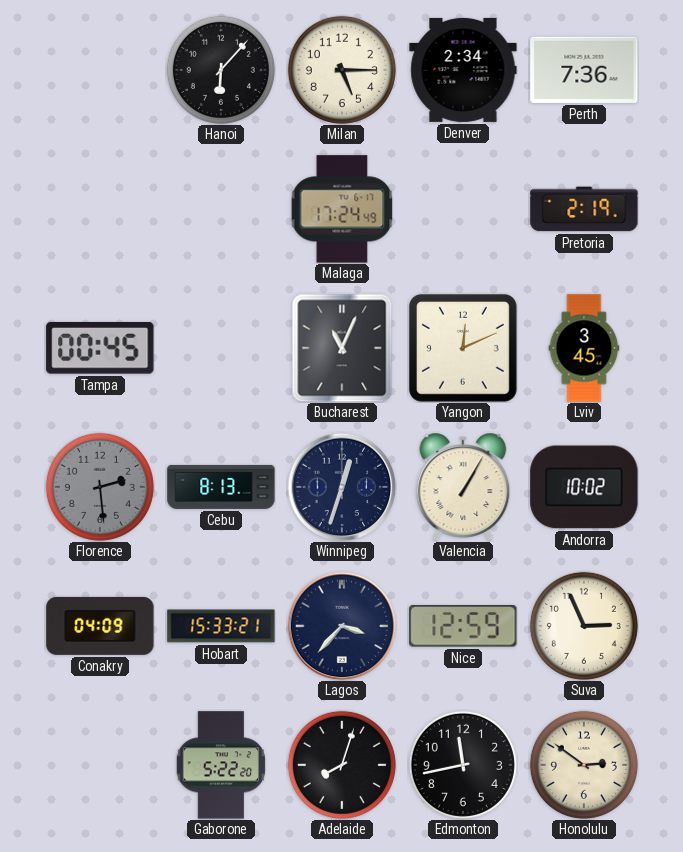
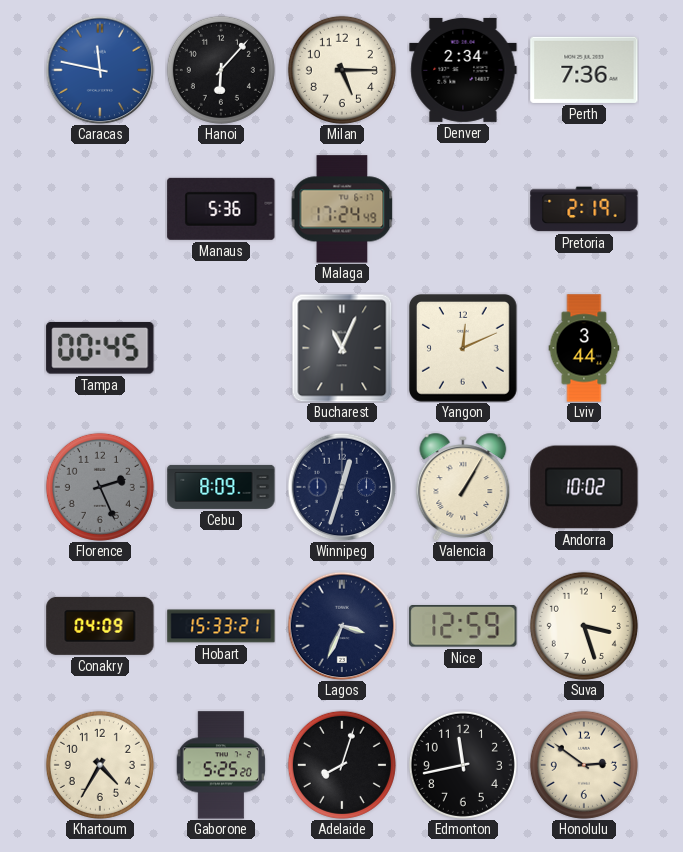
Caracas: none -> 11:47
Manaus: none -> 5:36
Lviv: 3:45 -> 3:44
Florence: 2:29 -> 2:26
Cebu: 8:13 -> 8:09
Lagos: 3:37 -> 3:34
Suva: 2:56 -> 3:27
Khartoum: none -> 4:35
Gaborone: 5:22 -> 5:25
